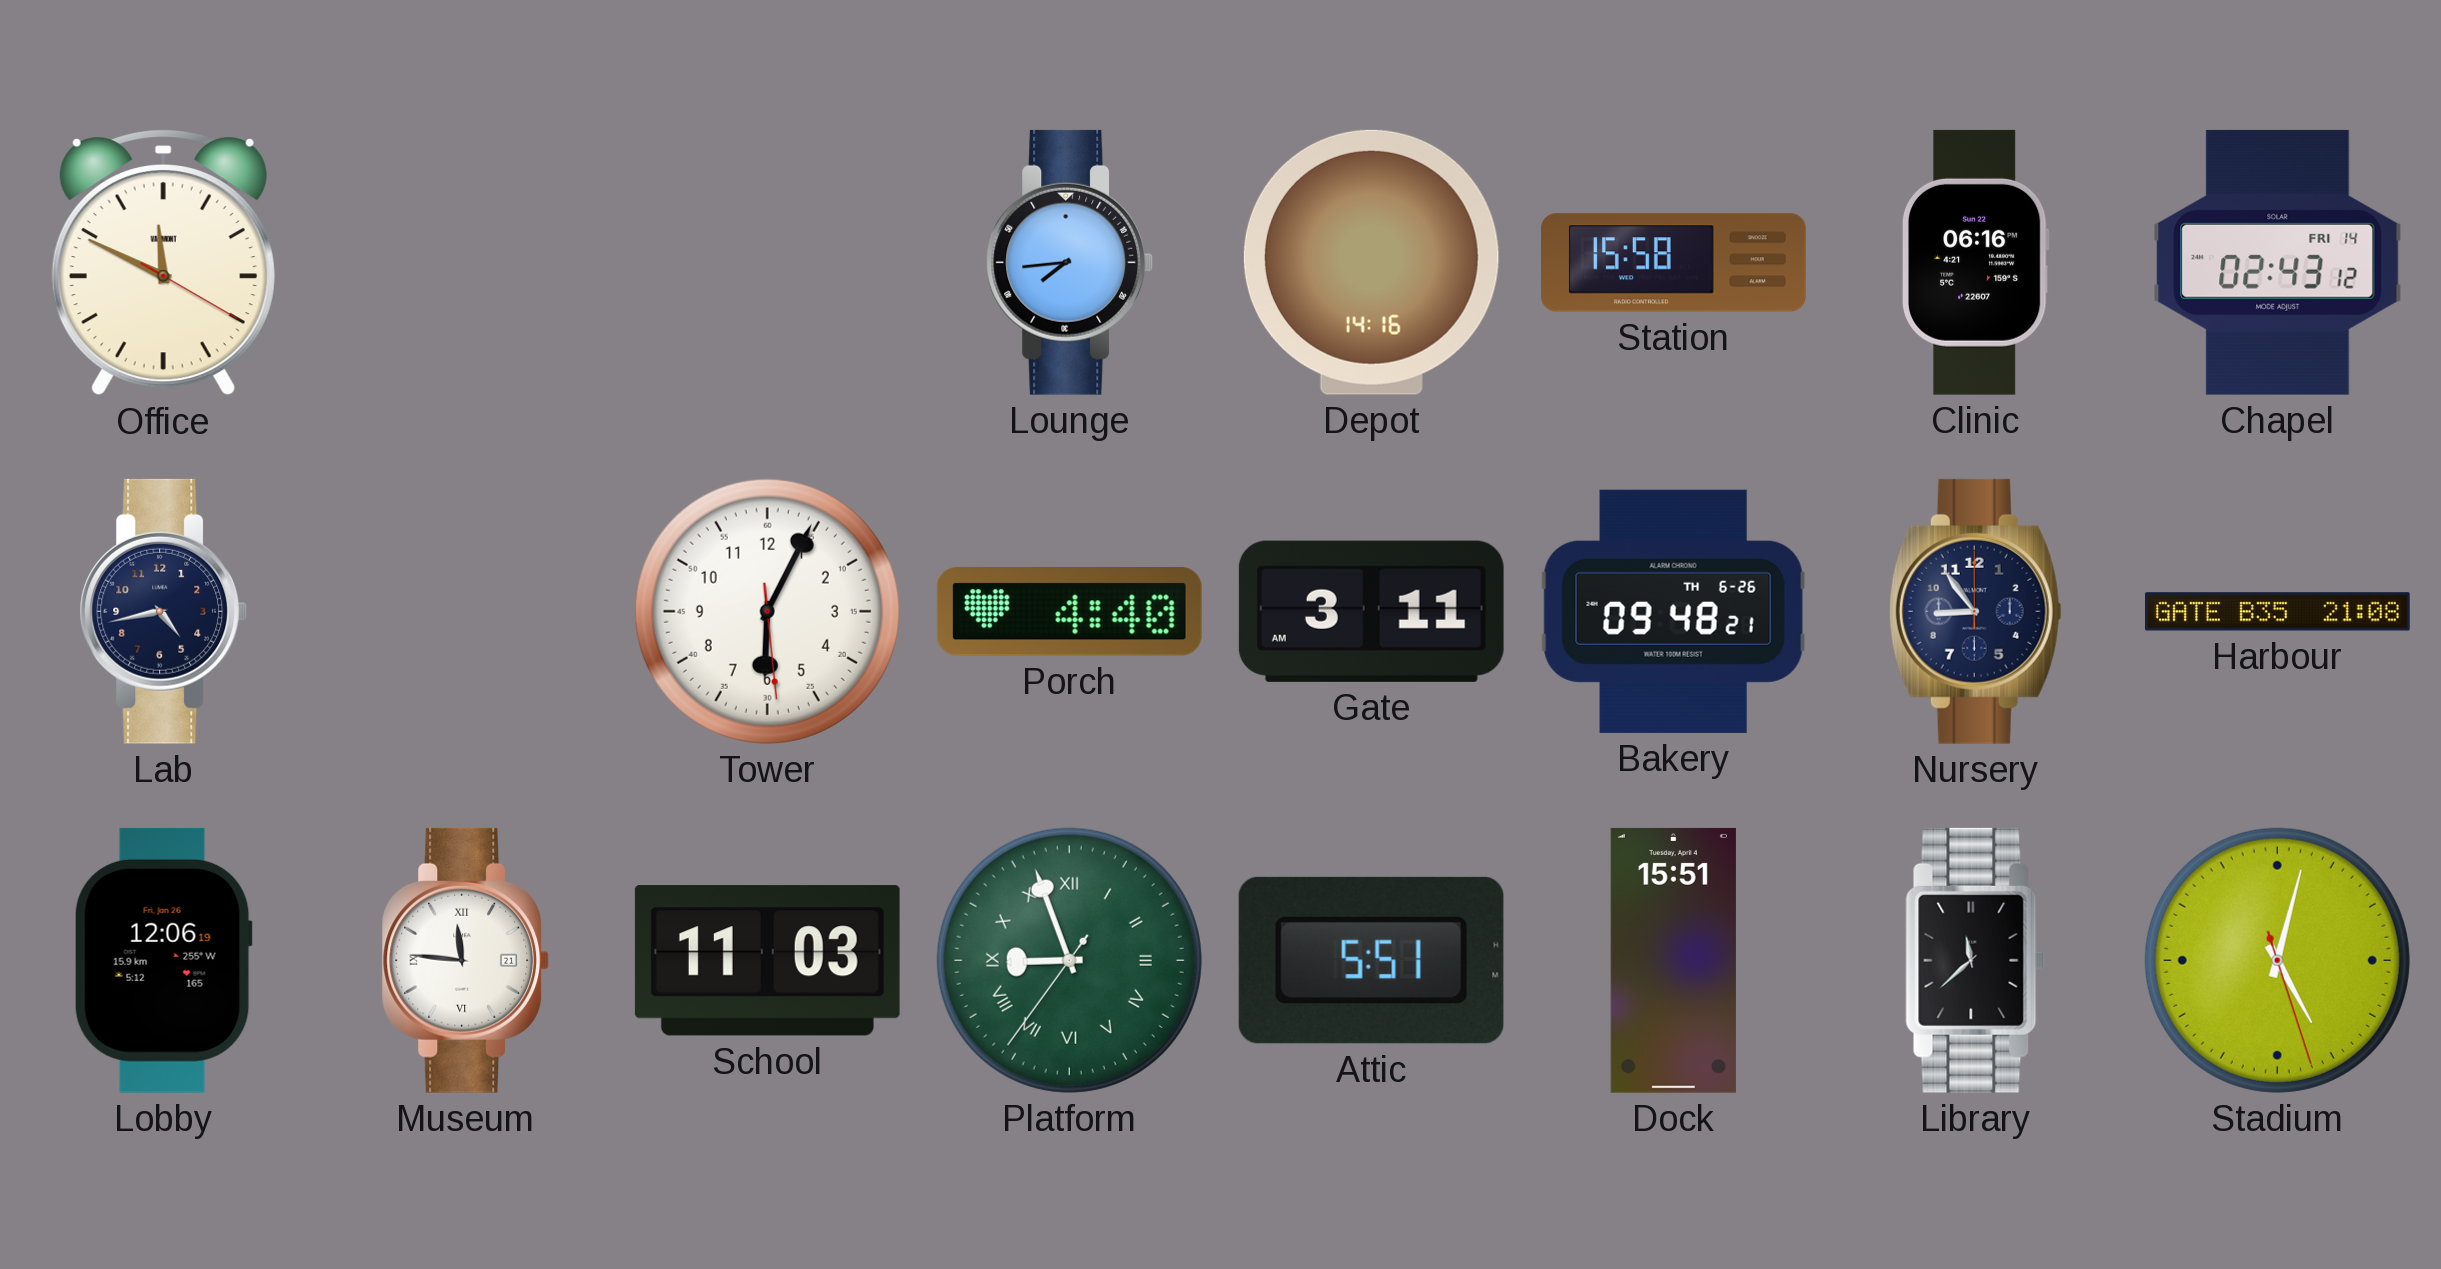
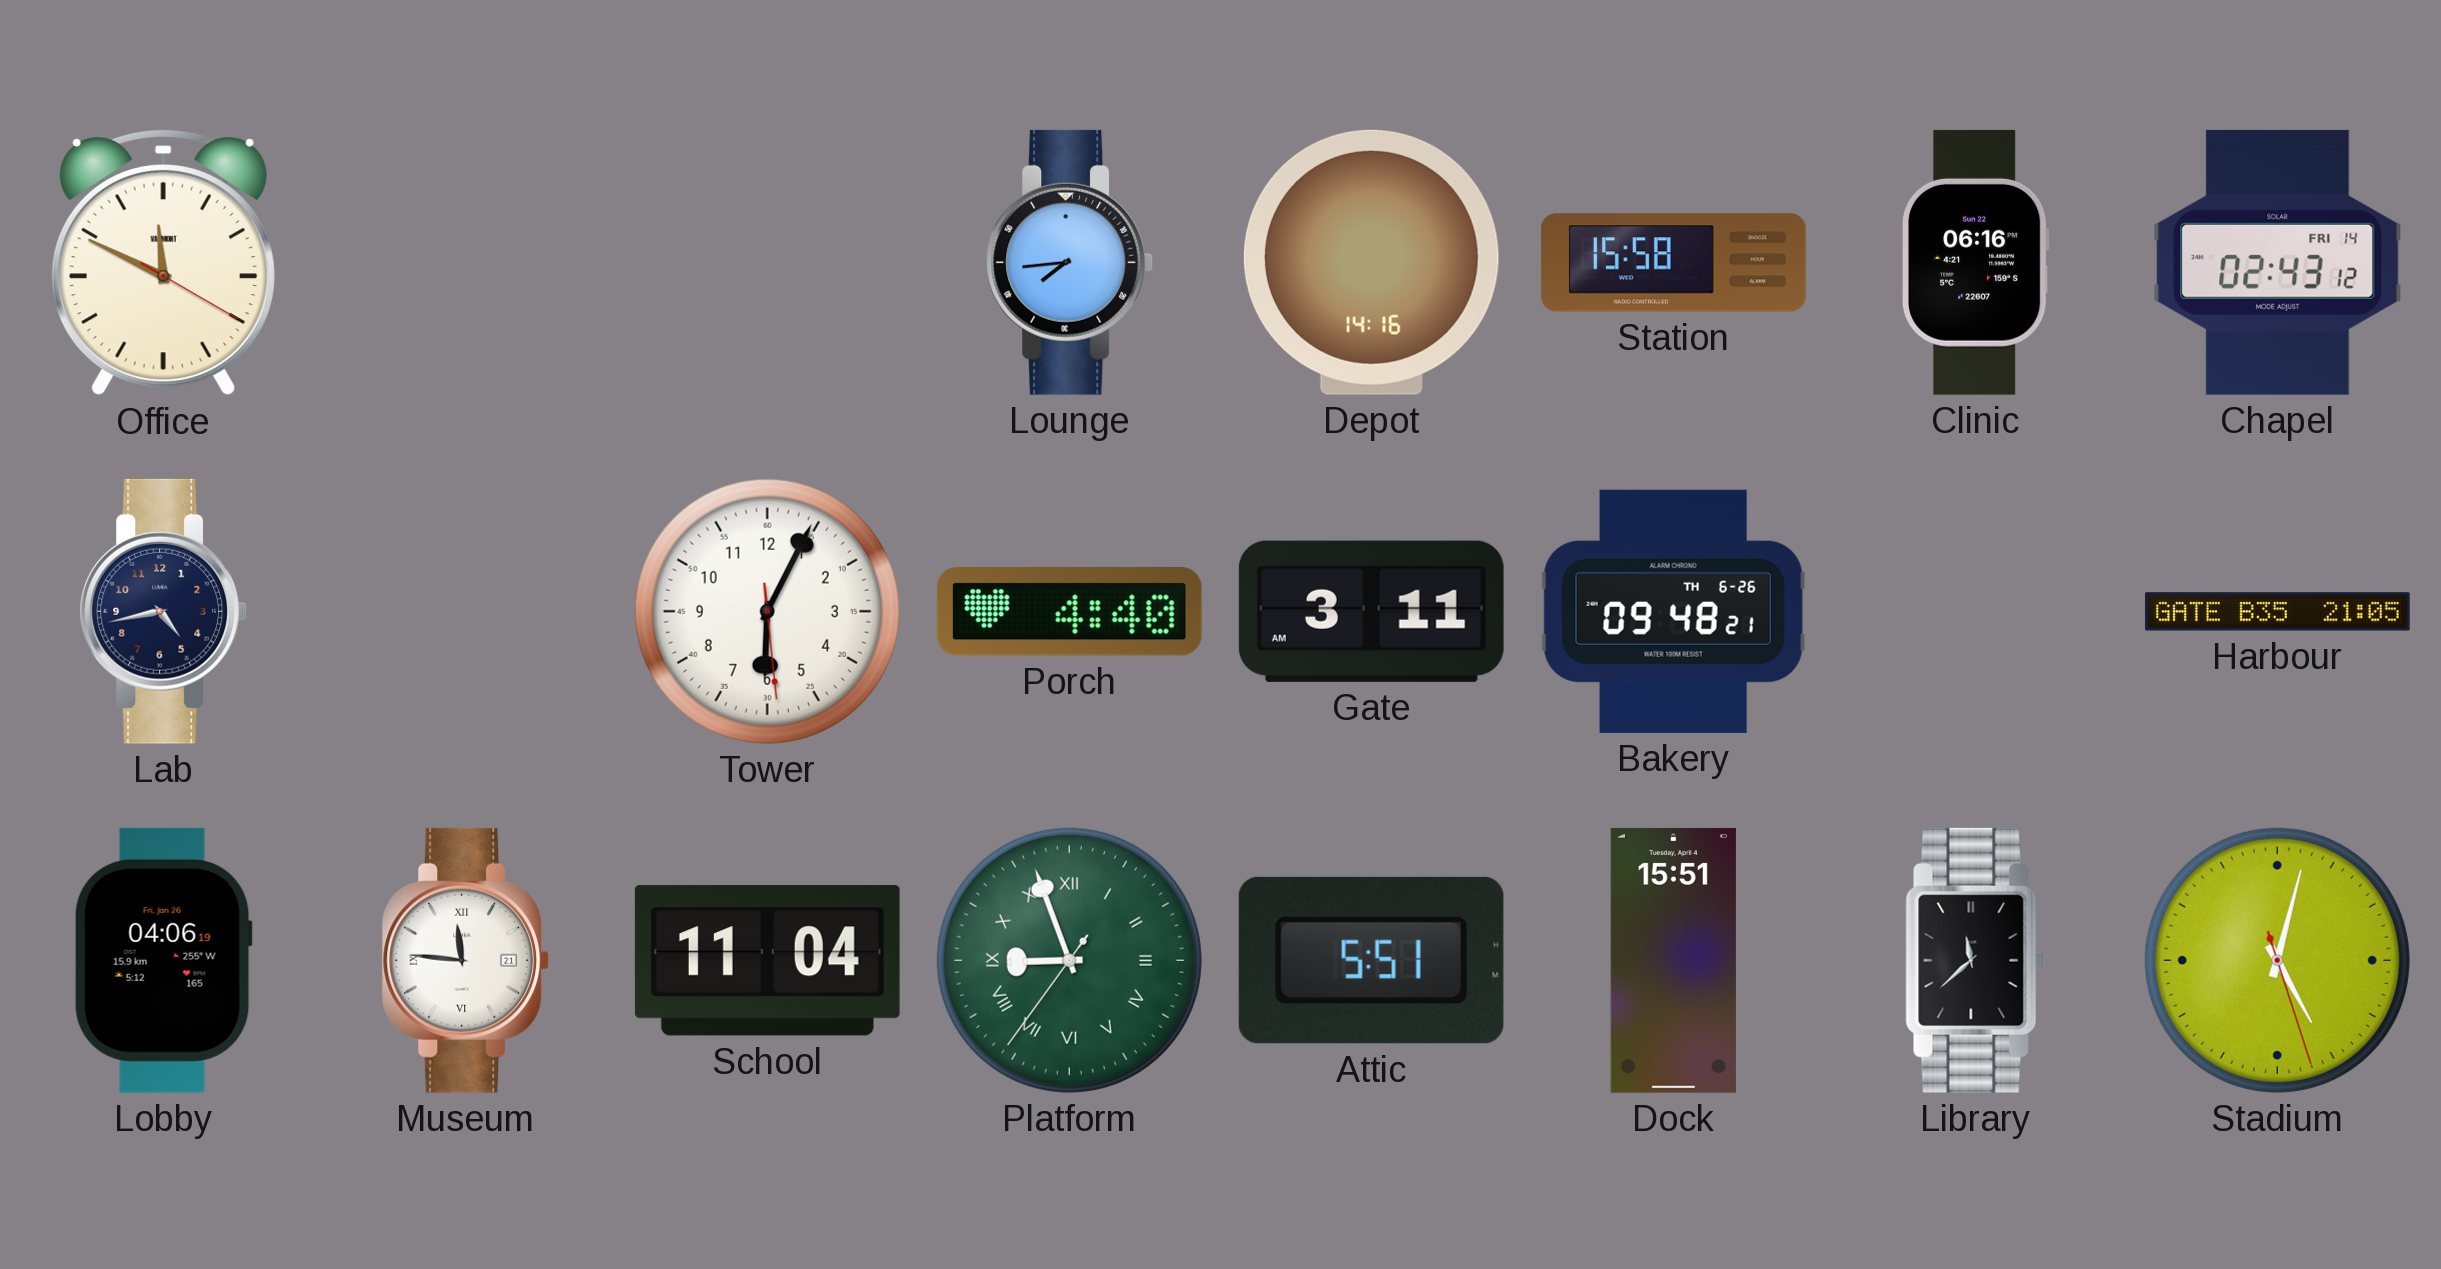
Nursery: 8:54 -> none
Harbour: 21:08 -> 21:05
Lobby: 12:06 -> 04:06
School: 11:03 -> 11:04
